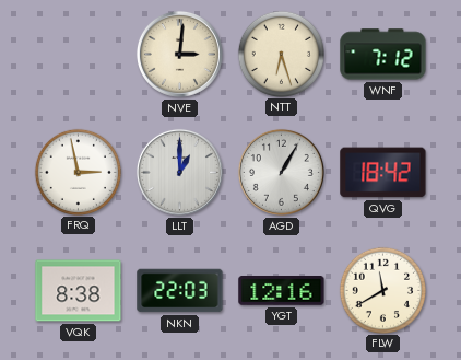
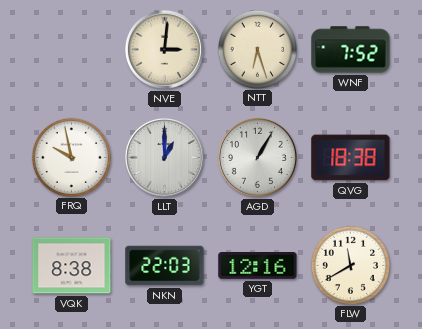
WNF: 7:12 -> 7:52
FRQ: 2:58 -> 9:58
QVG: 18:42 -> 18:38
